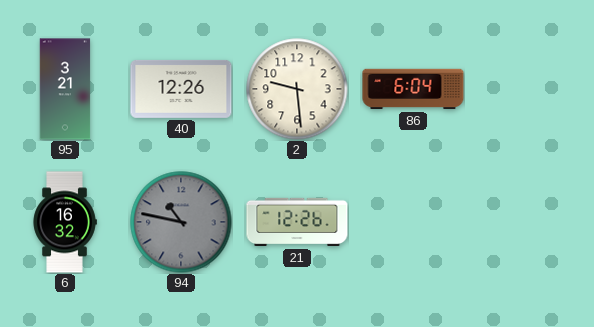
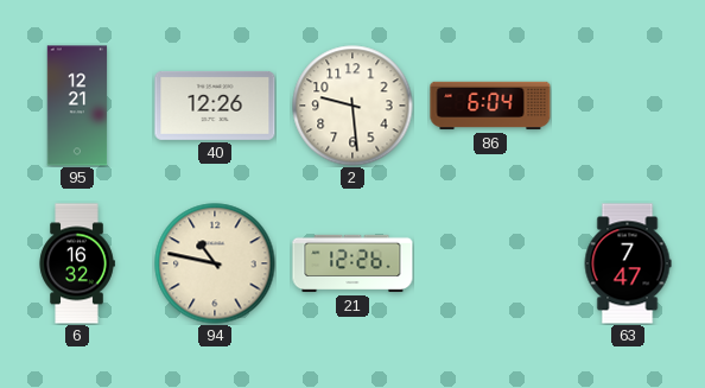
95: 3:21 -> 12:21
94 dial: grey -> cream
63: none -> 7:47
